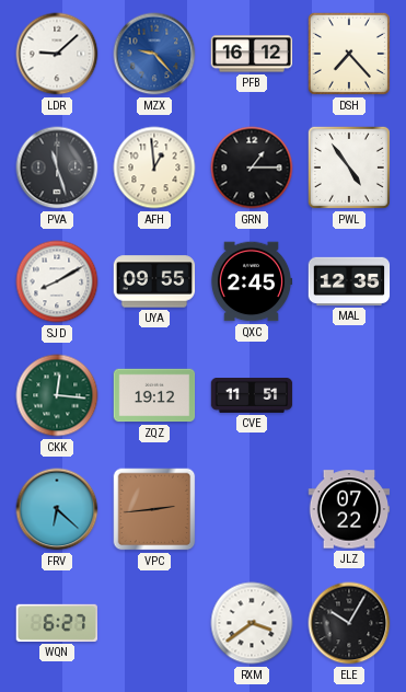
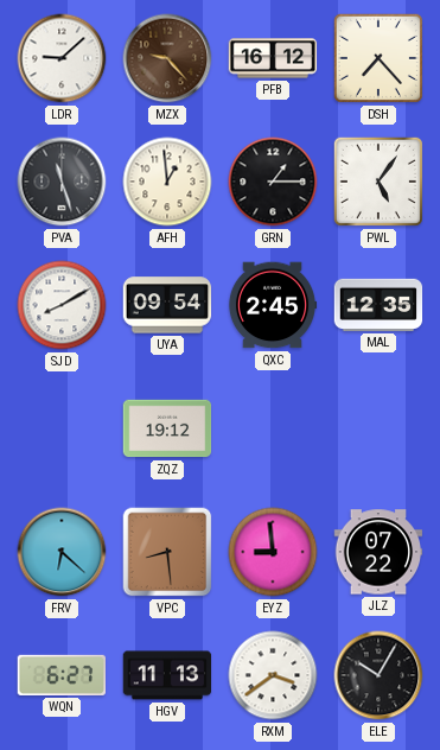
MZX dial: blue -> brown
PWL: 4:54 -> 5:06
UYA: 09:55 -> 09:54
CKK: 12:16 -> none
CVE: 11:51 -> none
VPC: 2:44 -> 8:29
EYZ: none -> 8:59
HGV: none -> 11:13
